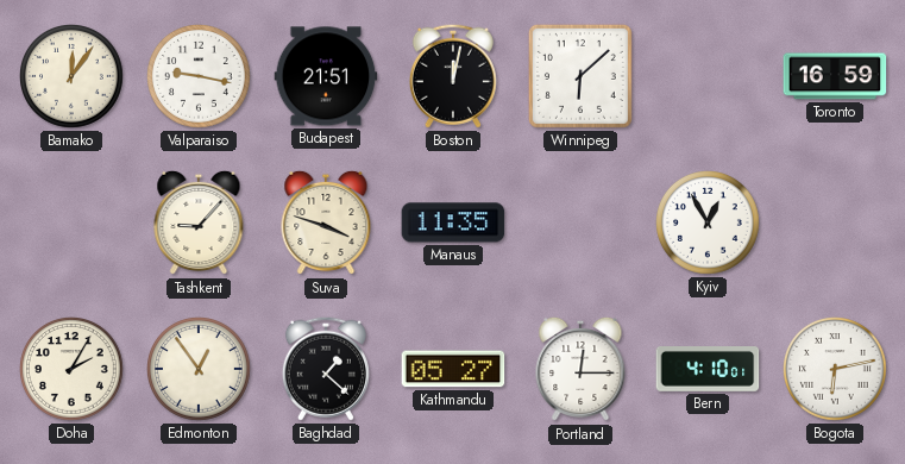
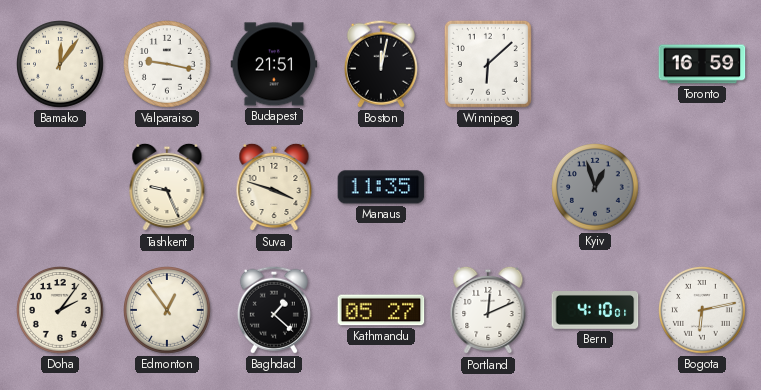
Tashkent: 9:07 -> 9:26
Kyiv: 12:55 -> 12:57
Kyiv dial: white -> grey
Doha: 2:05 -> 2:06
Portland: 12:15 -> 12:11
